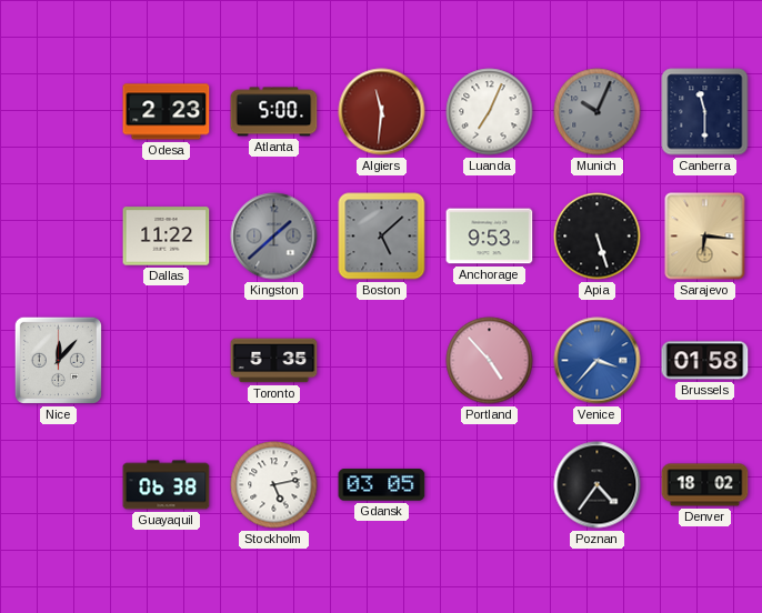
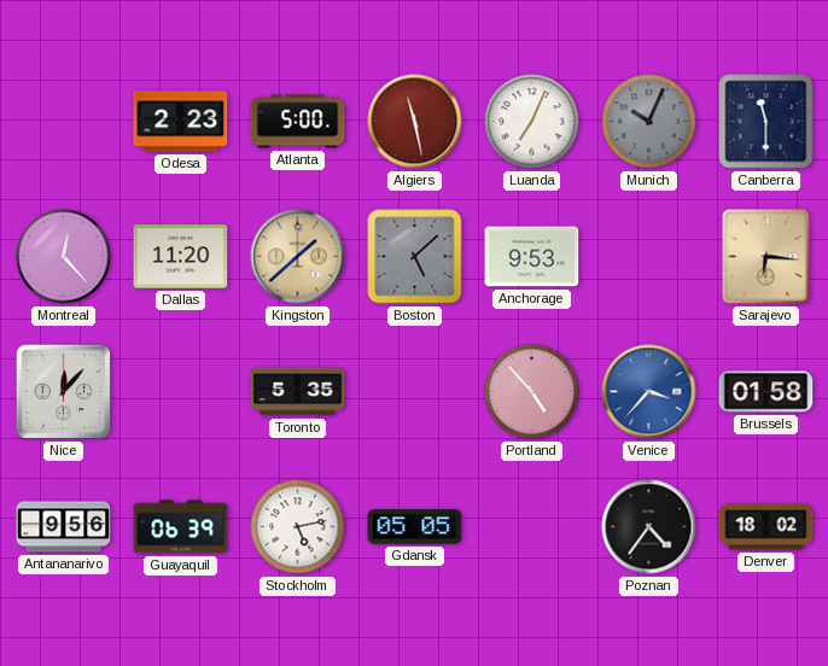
Algiers: 11:31 -> 11:28
Montreal: none -> 12:23
Dallas: 11:22 -> 11:20
Kingston dial: grey -> champagne
Apia: 5:27 -> none
Antananarivo: none -> 9:56
Guayaquil: 06:38 -> 06:39
Gdansk: 03:05 -> 05:05
